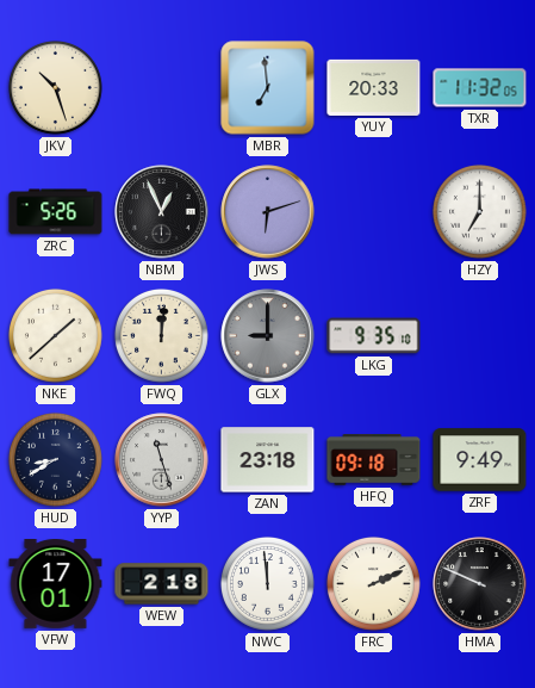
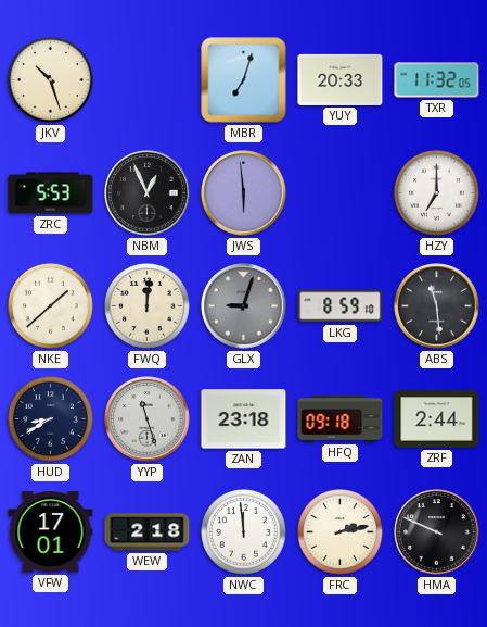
MBR: 6:59 -> 7:03
ZRC: 5:26 -> 5:53
JWS: 6:12 -> 5:59
GLX: 9:00 -> 9:03
LKG: 9:35 -> 8:59
ABS: none -> 11:29
ZRF: 9:49 -> 2:44
FRC: 2:11 -> 2:13
